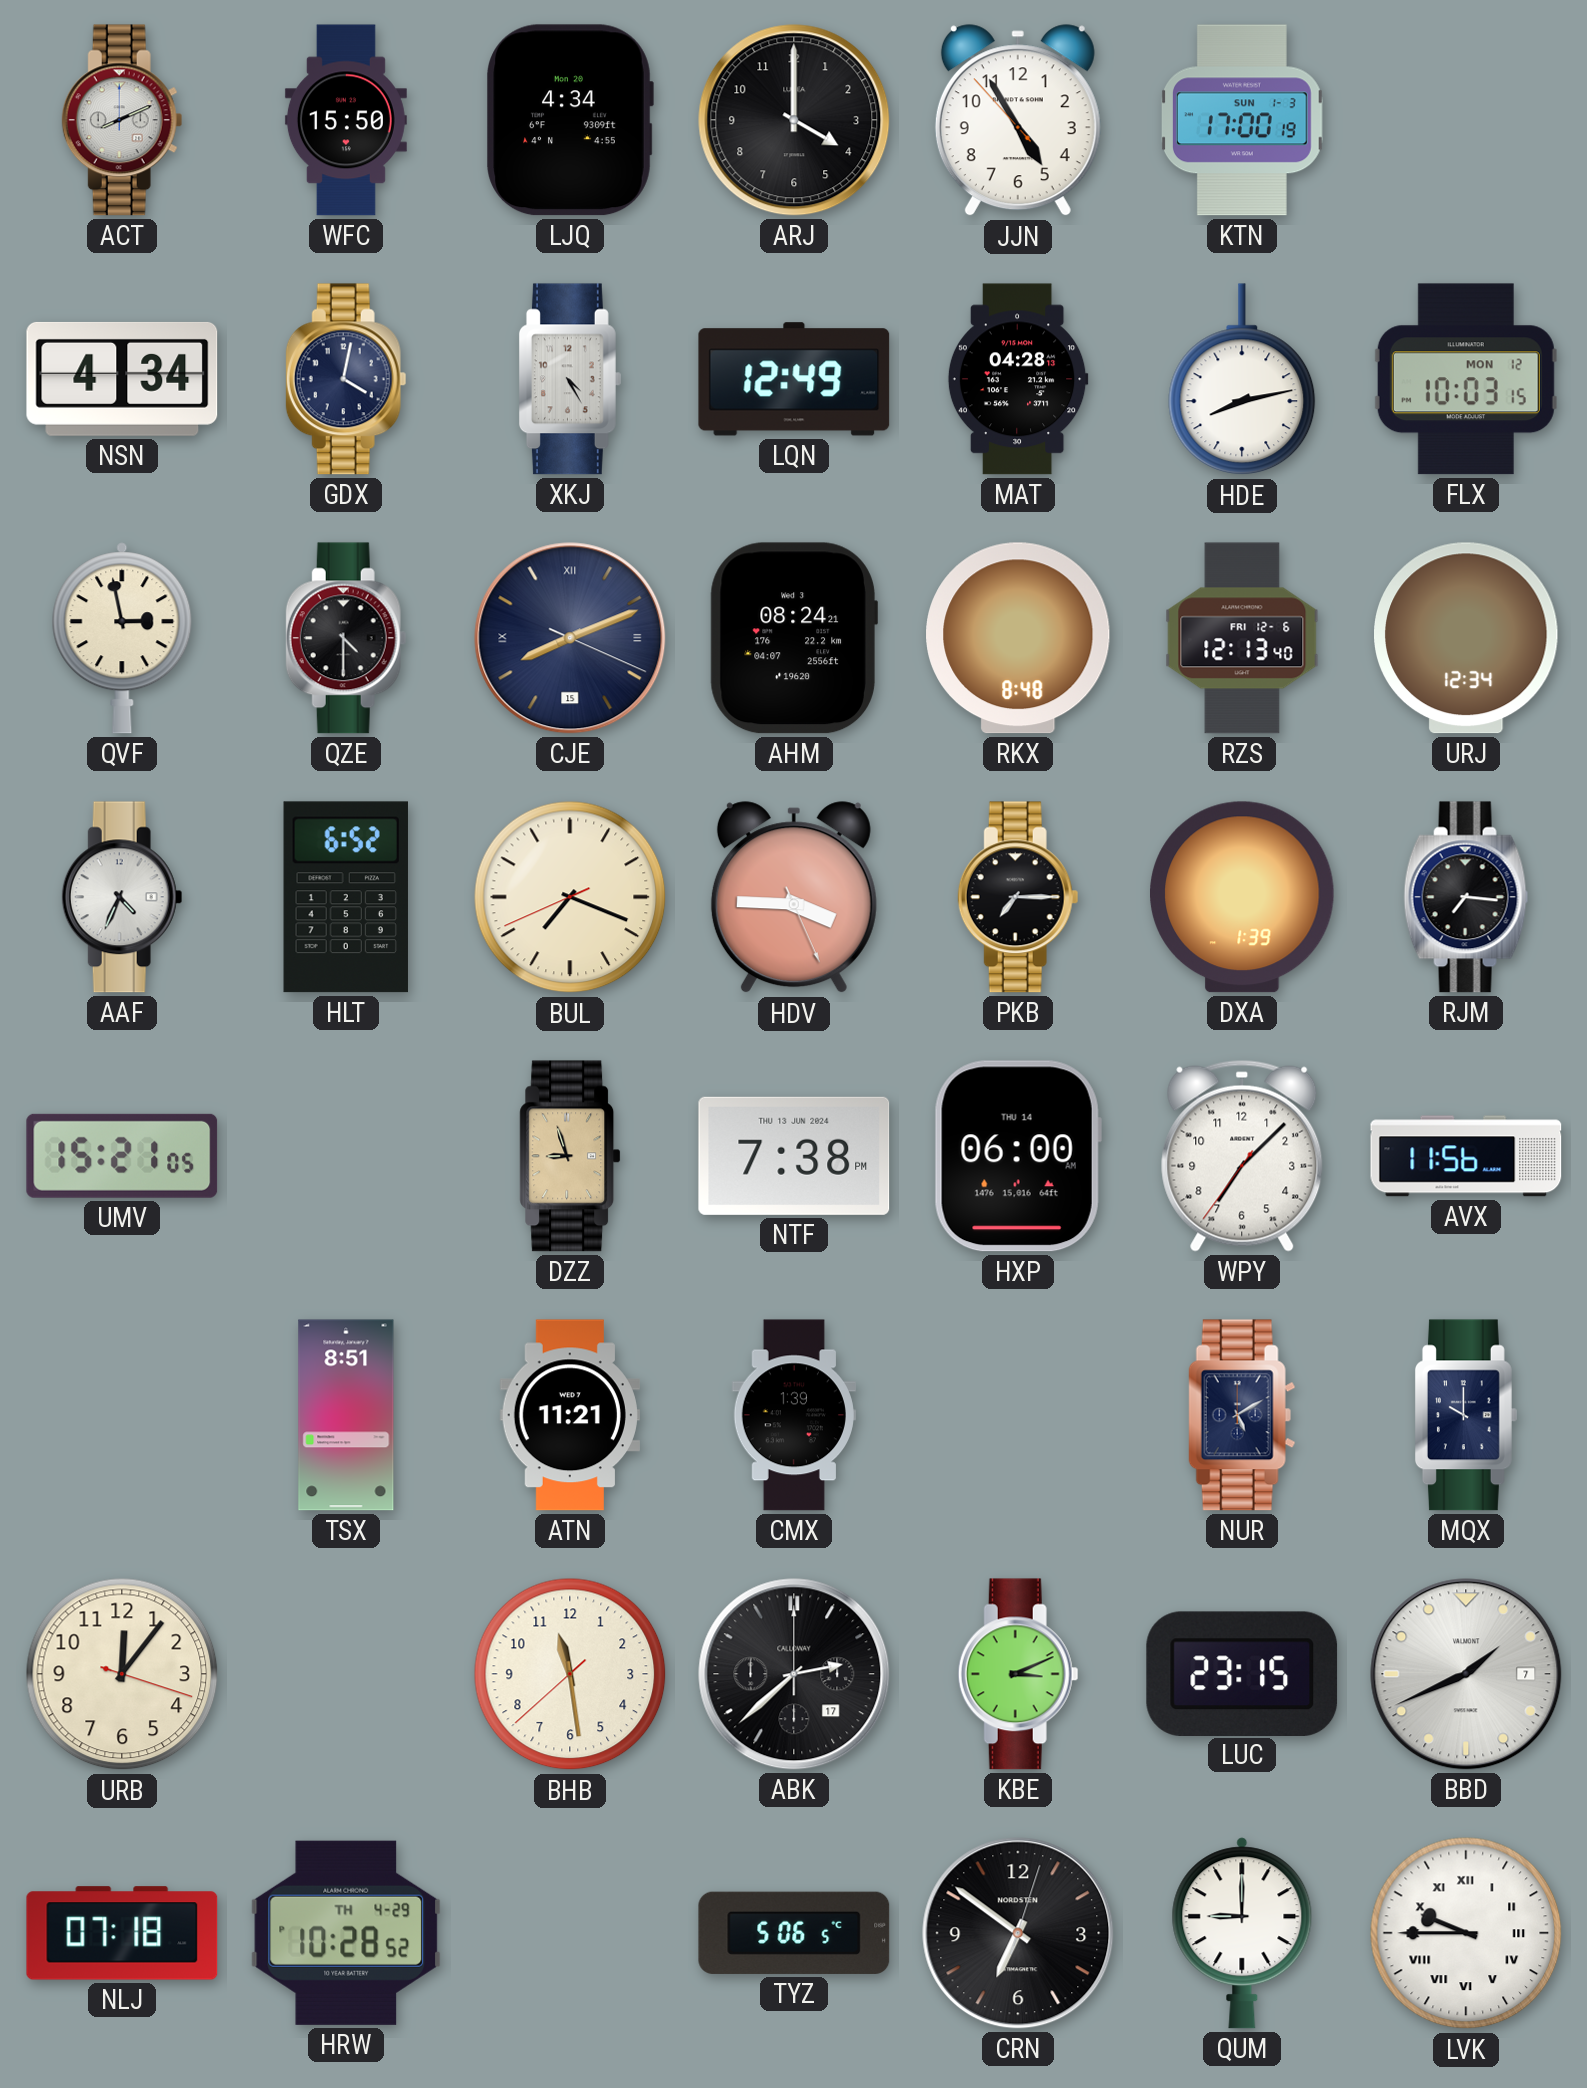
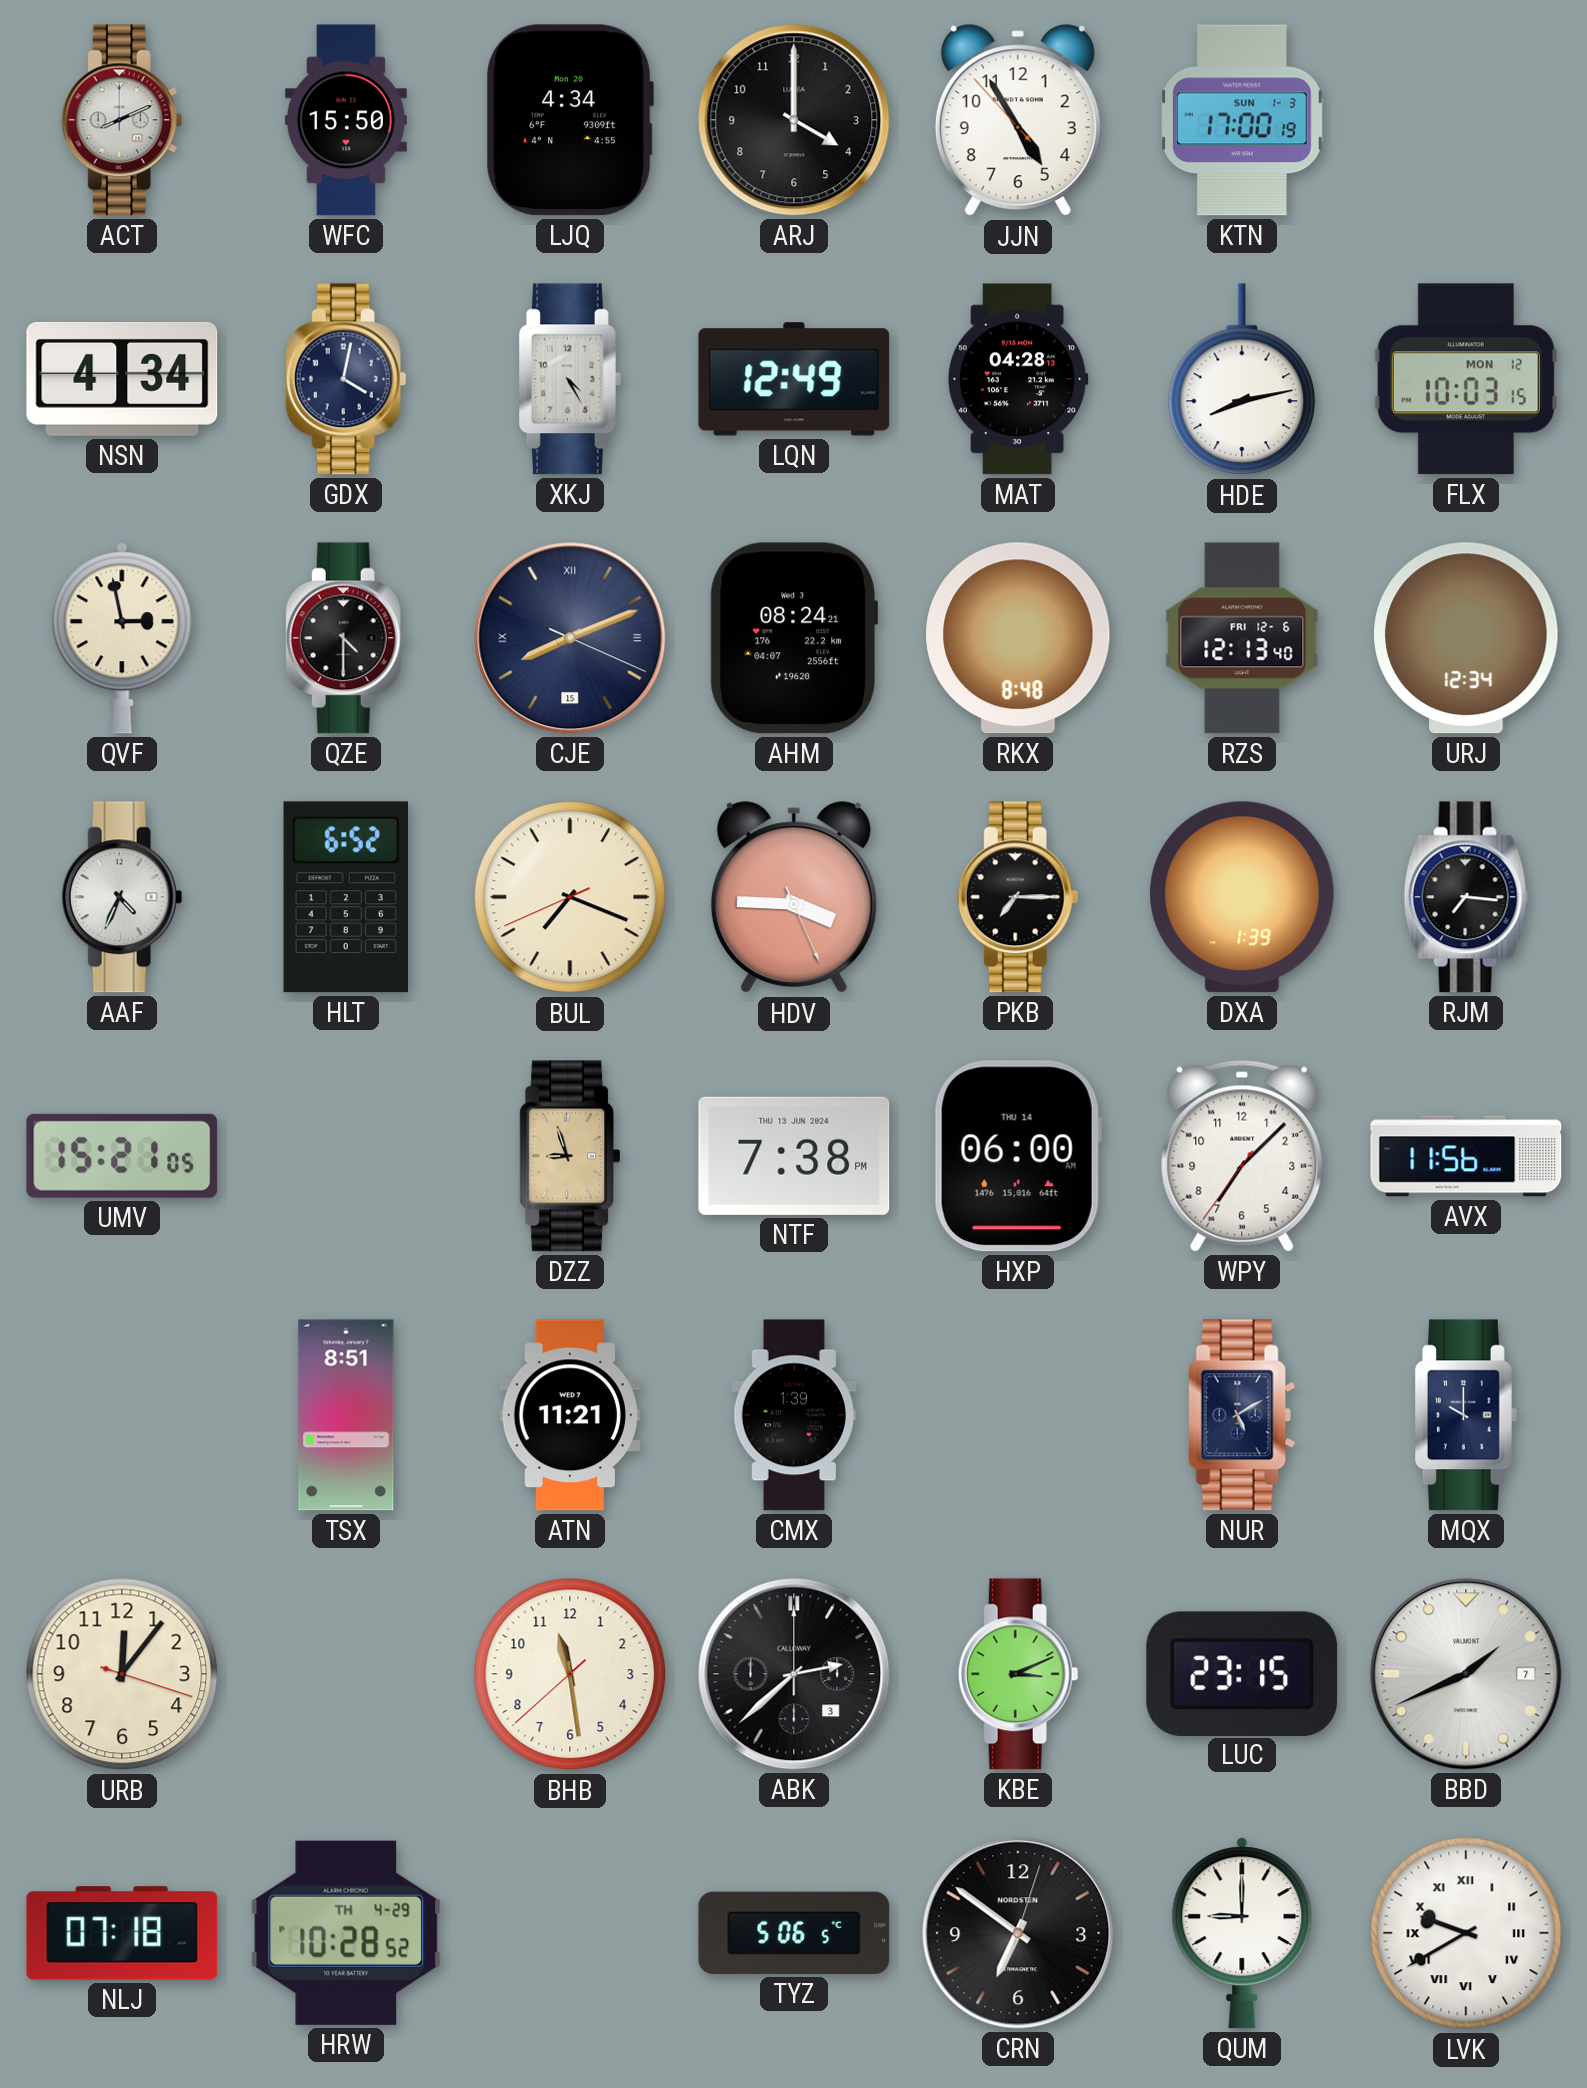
ABK date: 17 -> 3
LVK: 9:45 -> 9:40
